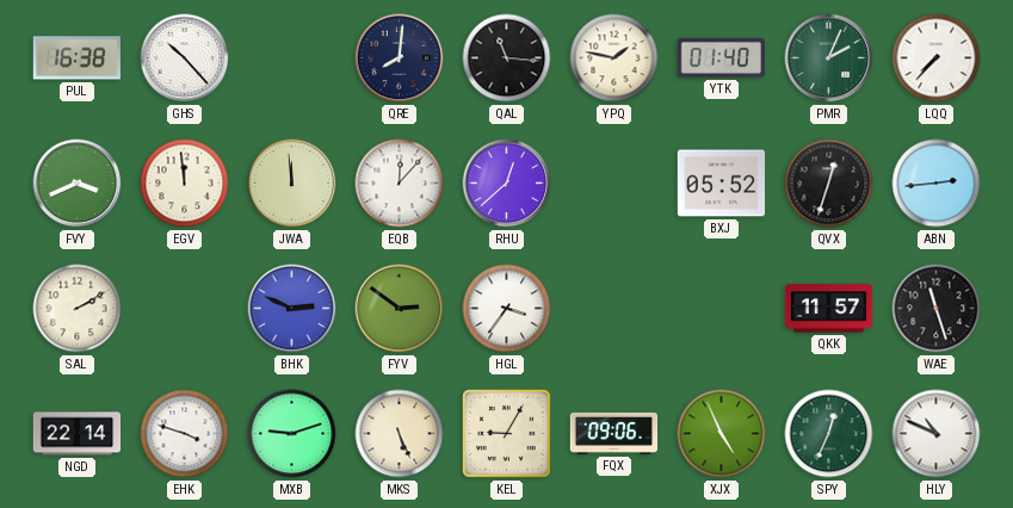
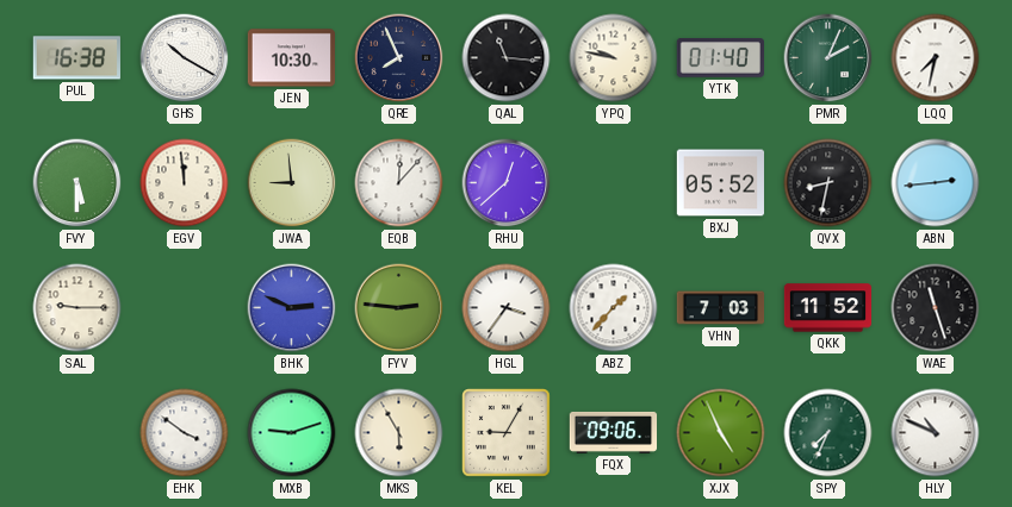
GHS: 10:23 -> 10:20
JEN: none -> 10:30
QRE: 8:01 -> 7:56
YPQ: 1:47 -> 9:47
LQQ: 7:37 -> 7:32
FVY: 3:41 -> 5:30
JWA: 11:59 -> 8:59
QVX: 12:33 -> 8:32
SAL: 2:10 -> 9:15
FYV: 2:51 -> 2:46
ABZ: none -> 1:37
VHN: none -> 7:03
QKK: 11:57 -> 11:52
NGD: 22:14 -> none
EHK: 3:48 -> 3:51
MKS: 5:26 -> 5:55
SPY: 12:34 -> 7:34
